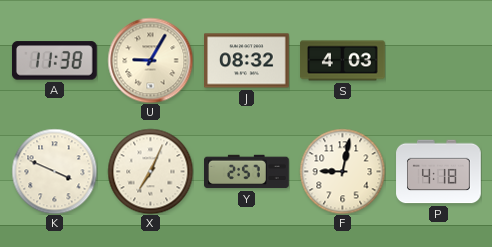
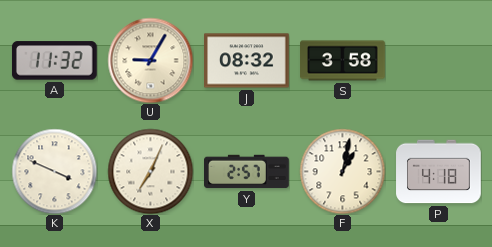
A: 11:38 -> 11:32
S: 4:03 -> 3:58
F: 9:02 -> 1:02
